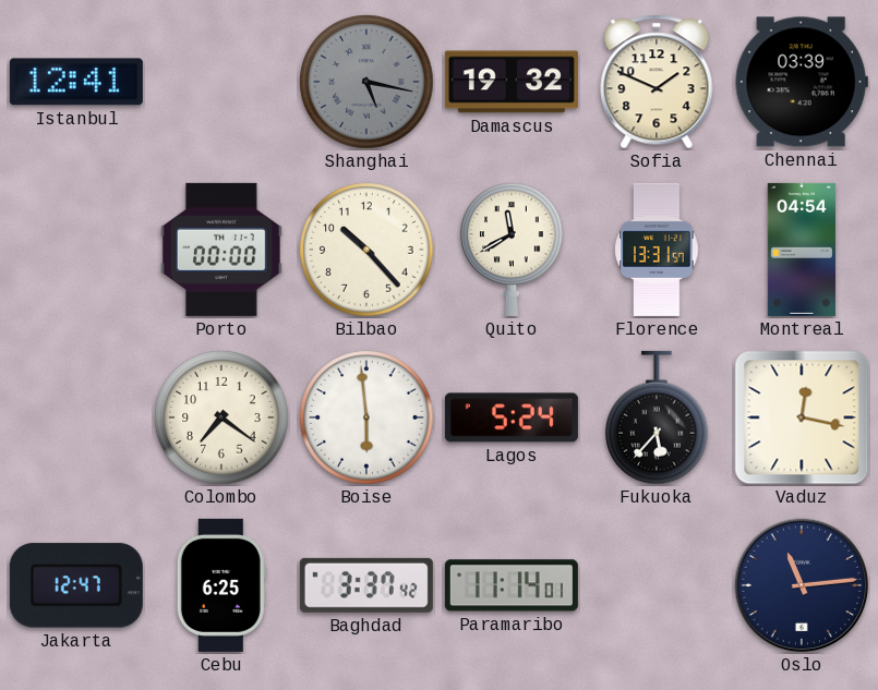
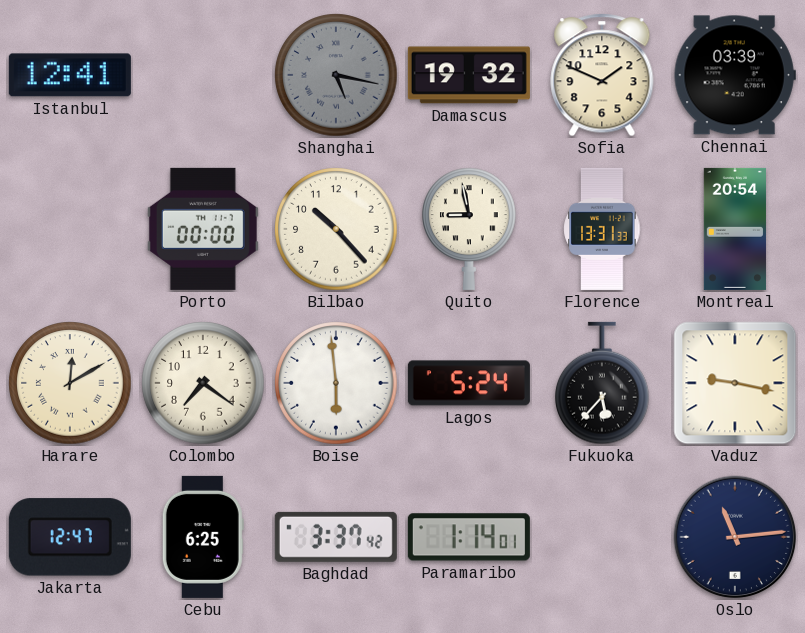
Quito: 11:40 -> 8:58
Florence: 13:31:57 -> 13:31:33
Montreal: 04:54 -> 20:54
Harare: none -> 12:10
Vaduz: 12:17 -> 9:17
Paramaribo: 11:14 -> 1:14
